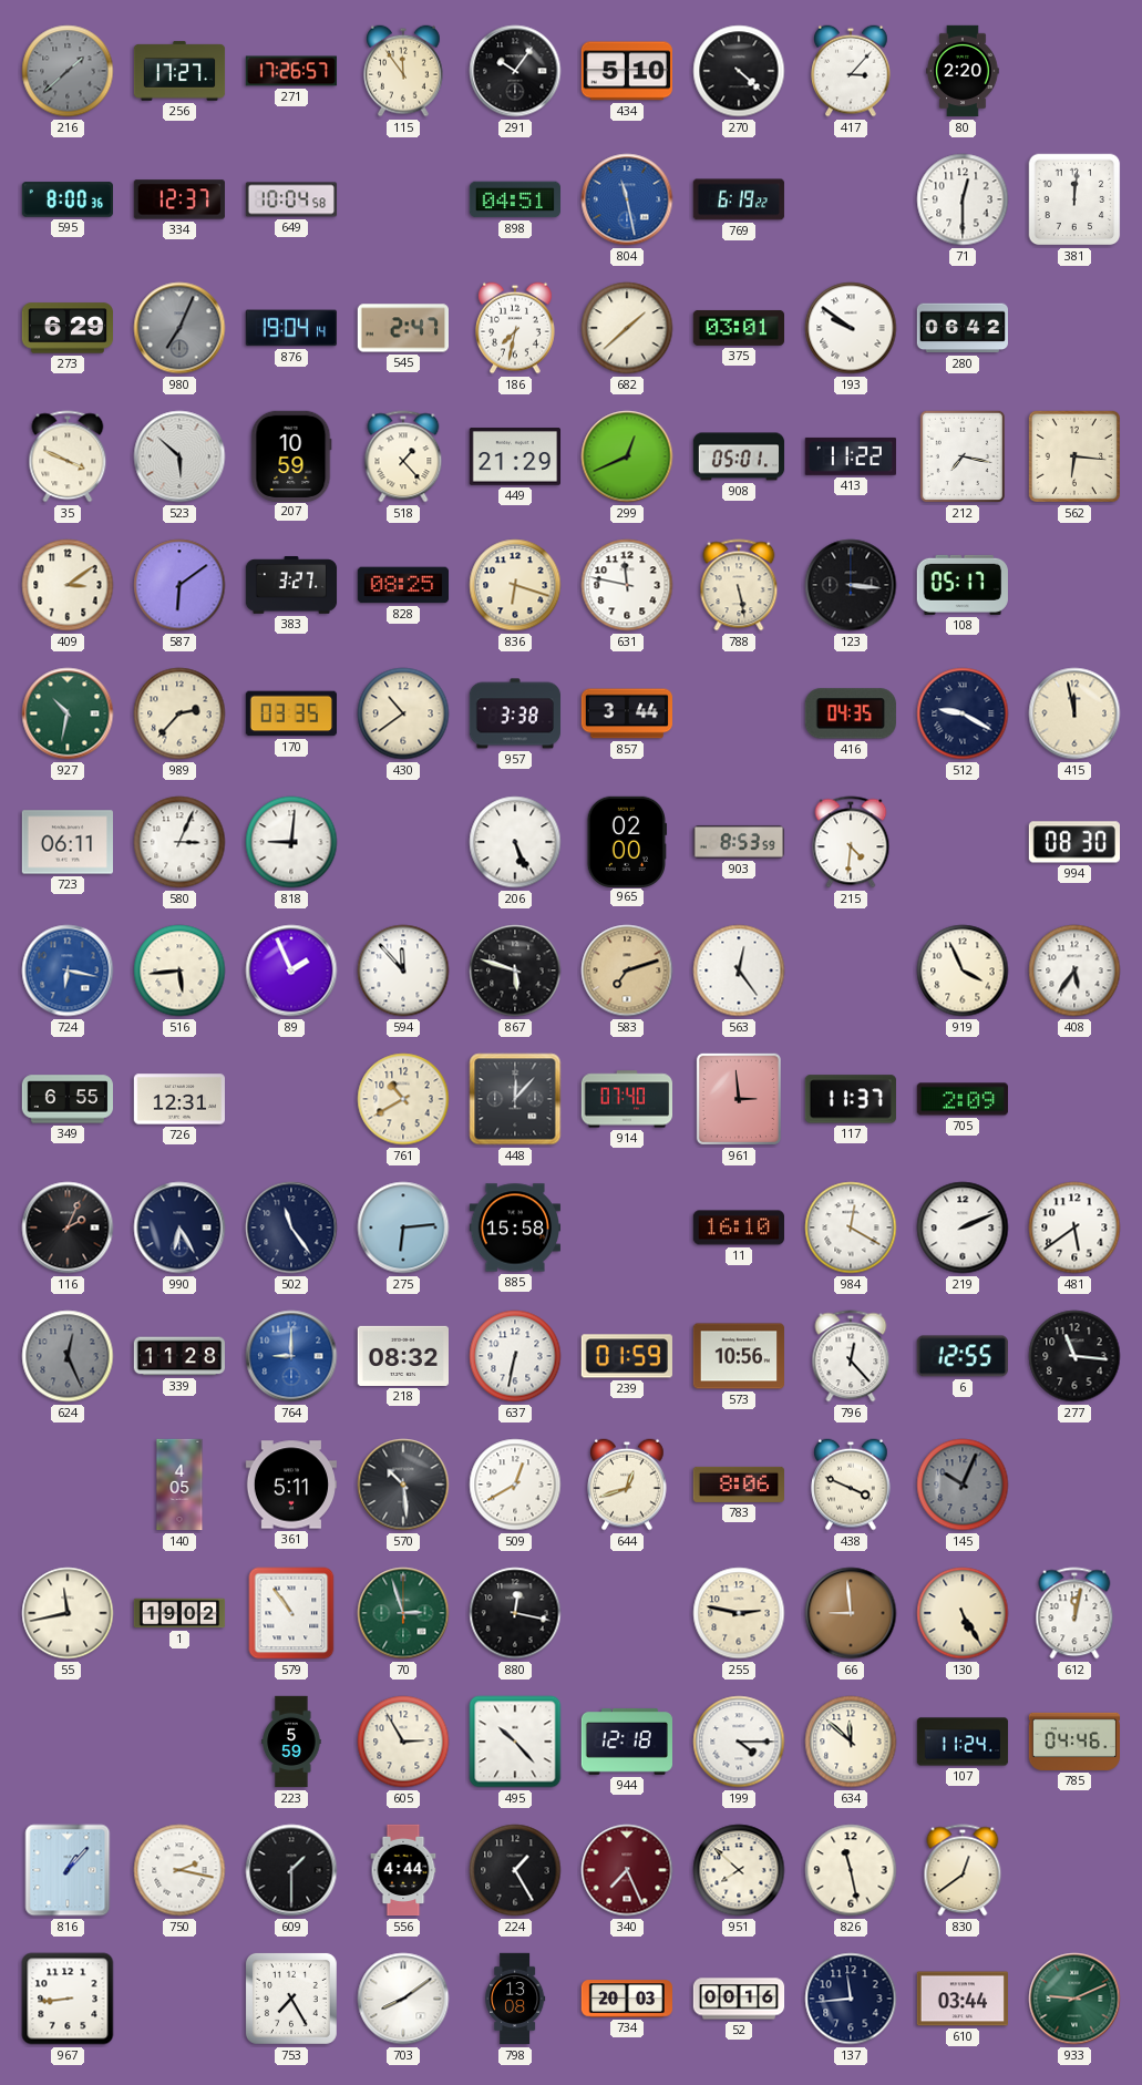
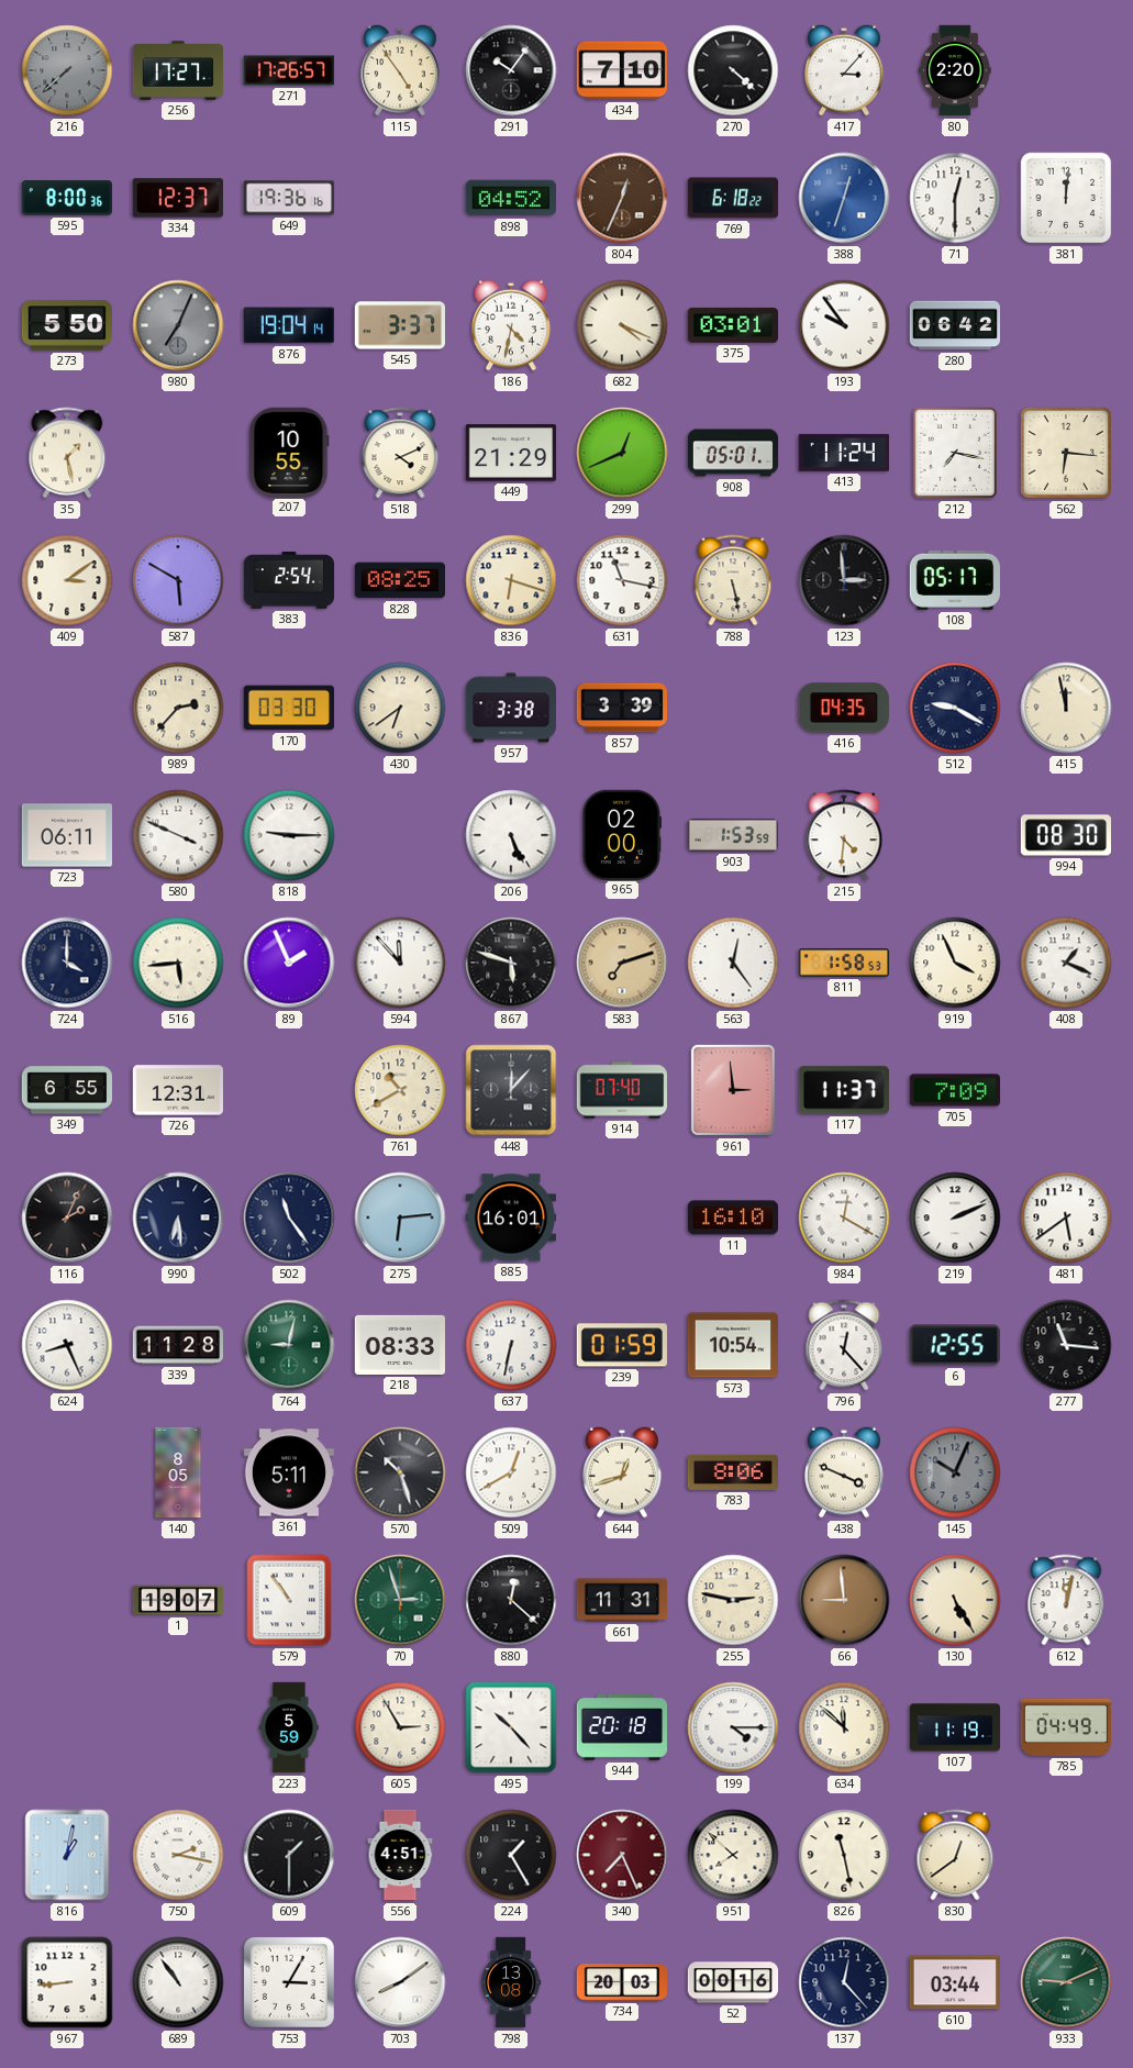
216: 1:38 -> 7:38
115: 11:54 -> 4:54
434: 5:10 -> 7:10
649: 10:04 -> 19:36
898: 04:51 -> 04:52
804: 11:28 -> 12:34
804 dial: blue -> brown
769: 6:19 -> 6:18
388: none -> 12:33
273: 6:29 -> 5:50
545: 2:47 -> 3:37
186: 7:32 -> 4:32
682: 1:38 -> 4:19
193: 9:51 -> 9:54
35: 3:49 -> 1:28
523: 5:52 -> none
207: 10:59 -> 10:55
518: 1:23 -> 4:11
413: 11:22 -> 11:24
587: 6:09 -> 5:50
383: 3:27 -> 2:54
631: 11:47 -> 11:17
123: 3:16 -> 2:59
927: 10:32 -> none
170: 03:35 -> 03:30
430: 10:39 -> 6:39
857: 3:44 -> 3:39
580: 3:04 -> 3:49
818: 9:01 -> 9:15
903: 8:53 -> 1:53
724: 6:17 -> 4:00
724 dial: blue -> navy
811: none -> 1:58
408: 5:36 -> 1:19
705: 2:09 -> 7:09
990: 6:25 -> 6:29
885: 15:58 -> 16:01
624: 12:26 -> 8:26
624 dial: grey -> white
764: 9:00 -> 9:02
764 dial: blue -> green
218: 08:32 -> 08:33
573: 10:56 -> 10:54
140: 4:05 -> 8:05
570: 10:29 -> 10:27
55: 11:43 -> none
1: 19:02 -> 19:07
880: 12:17 -> 12:22
661: none -> 11:31
944: 12:18 -> 20:18
107: 11:24 -> 11:19
785: 04:46 -> 04:49
816: 1:07 -> 1:02
556: 4:44 -> 4:51
689: none -> 10:54
753: 7:25 -> 3:05
137: 11:44 -> 12:23
